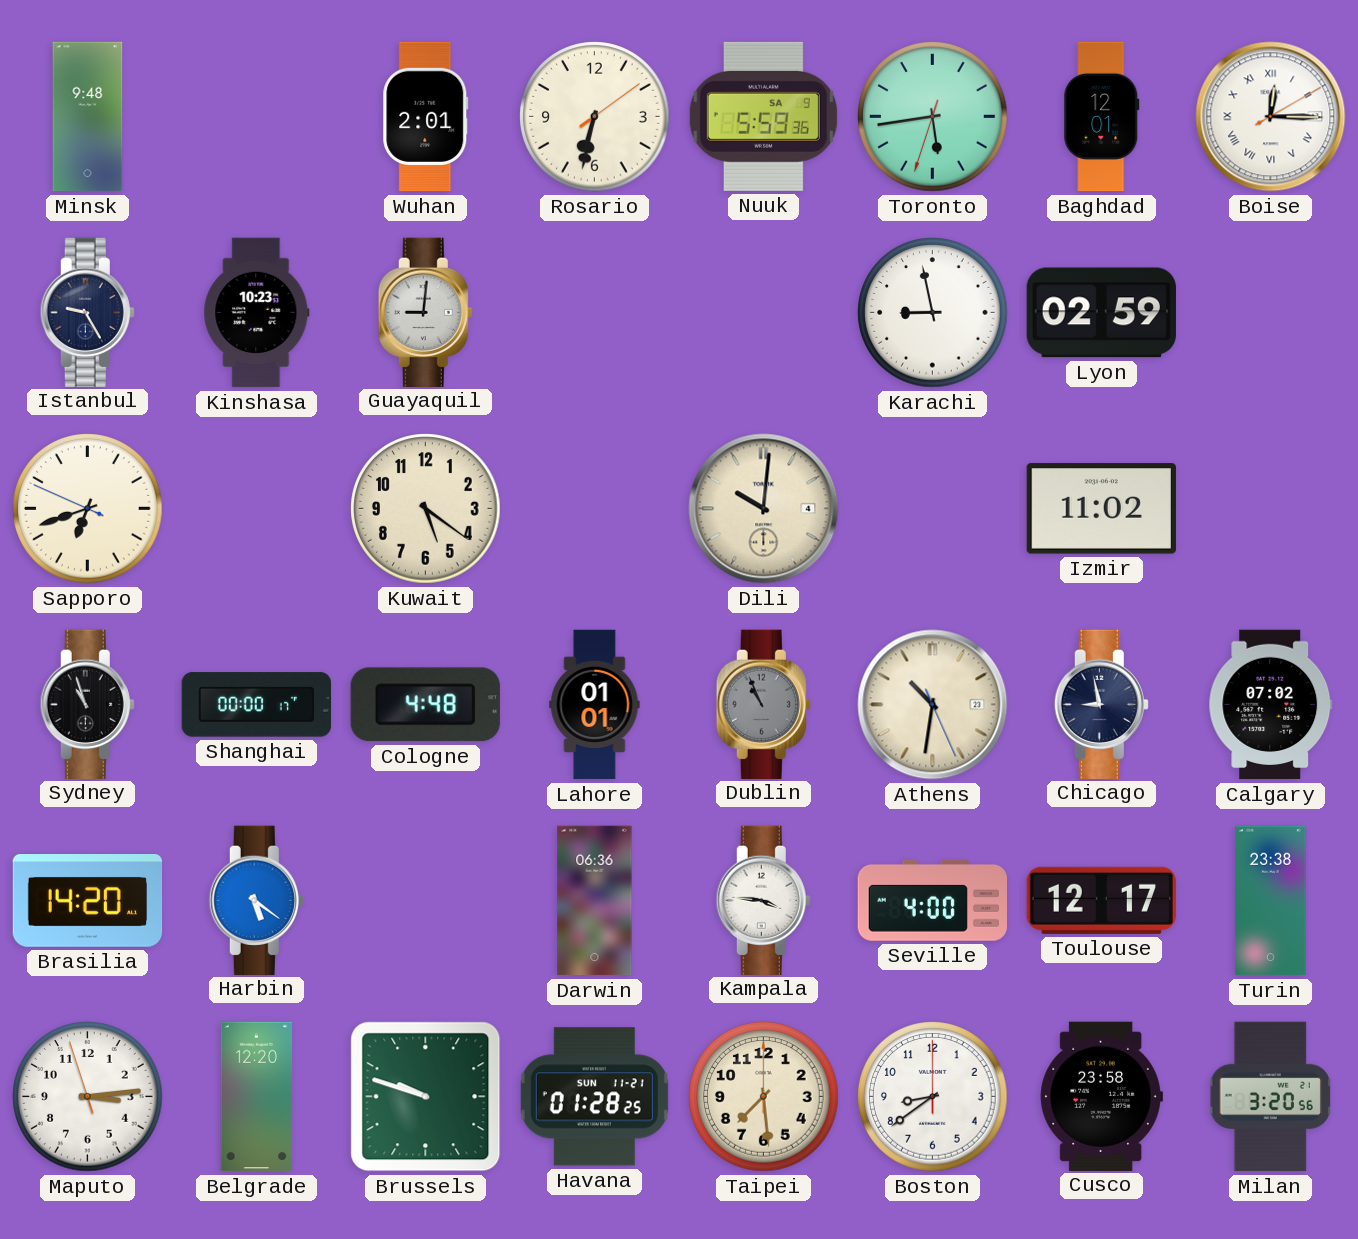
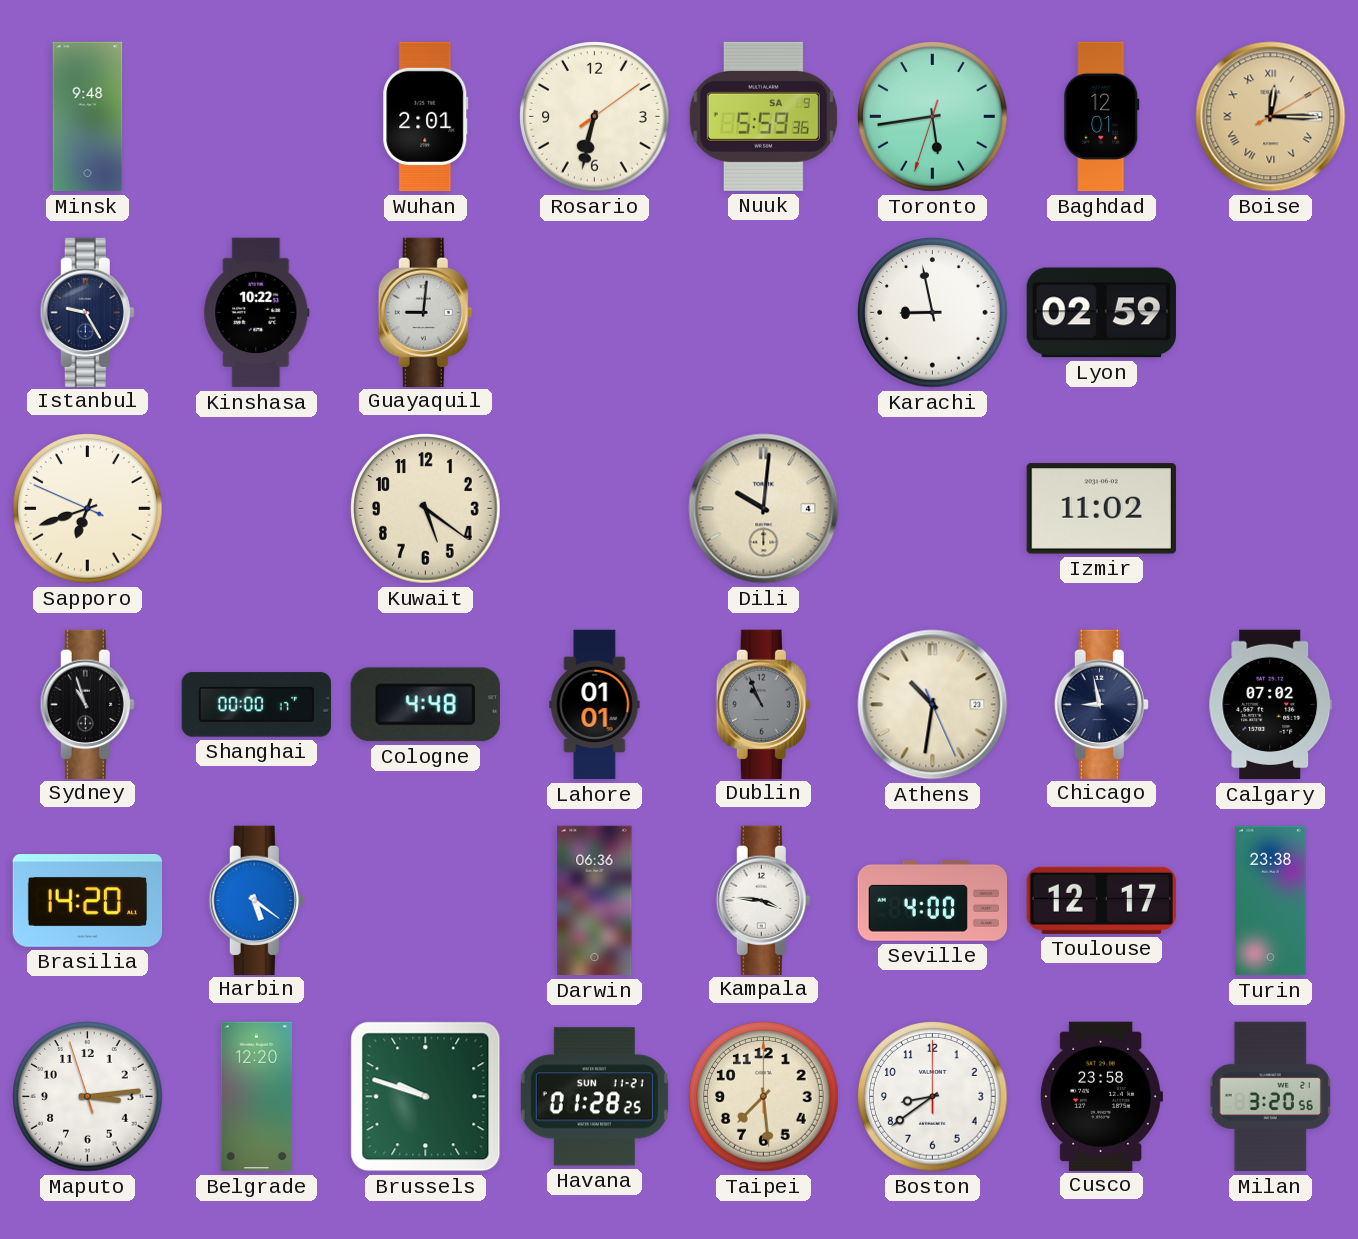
Boise dial: white -> champagne
Kinshasa: 10:23 -> 10:22
